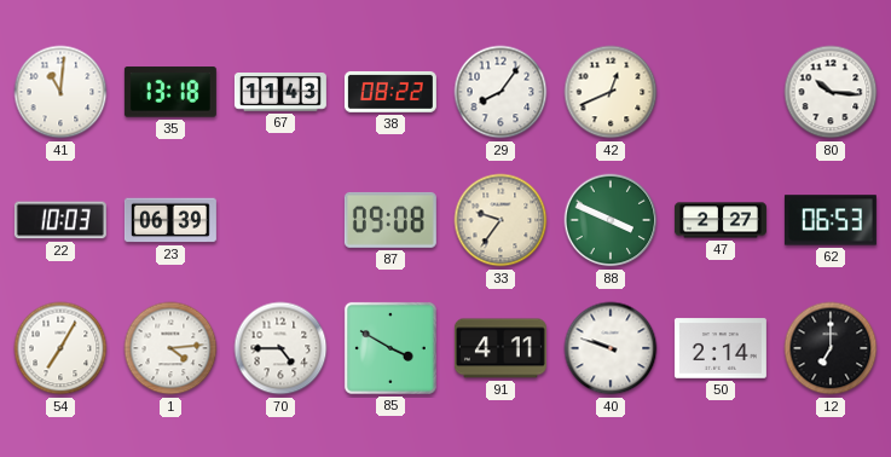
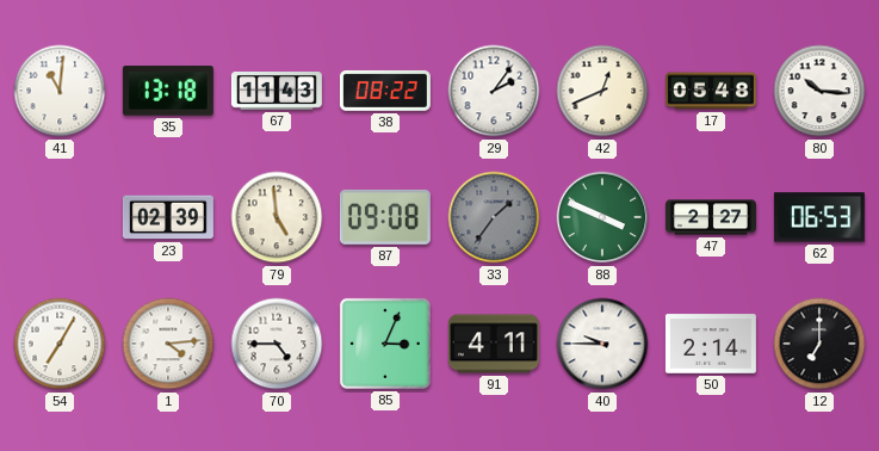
29: 8:06 -> 2:06
17: none -> 05:48
22: 10:03 -> none
23: 06:39 -> 02:39
79: none -> 4:59
33: 9:36 -> 1:36
33 dial: cream -> grey
85: 3:50 -> 3:04
40: 9:48 -> 9:45
